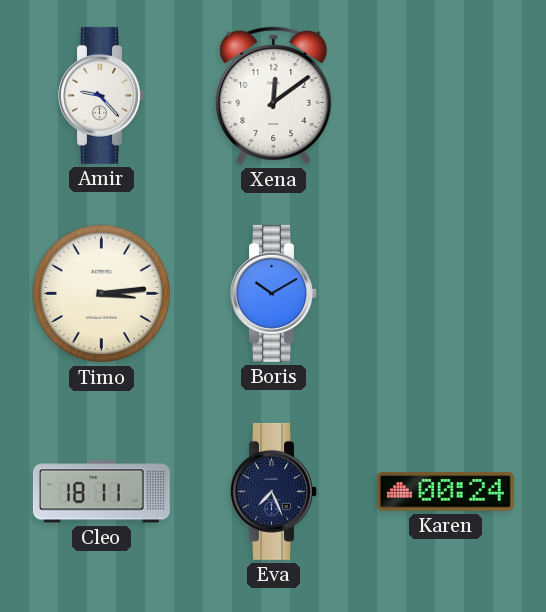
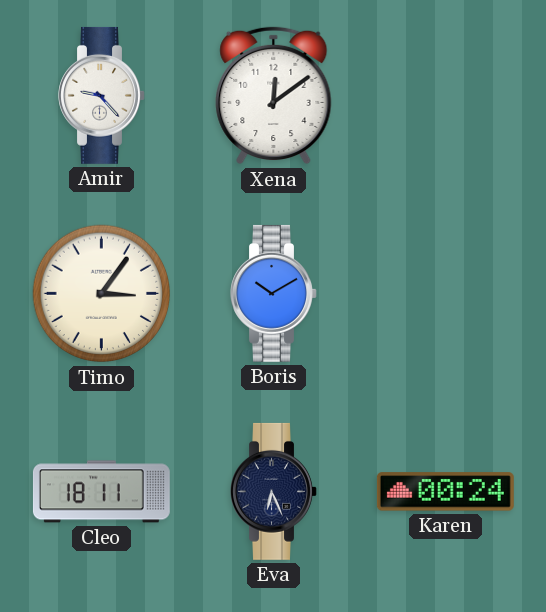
Timo: 3:14 -> 3:06
Eva: 7:26 -> 6:26
